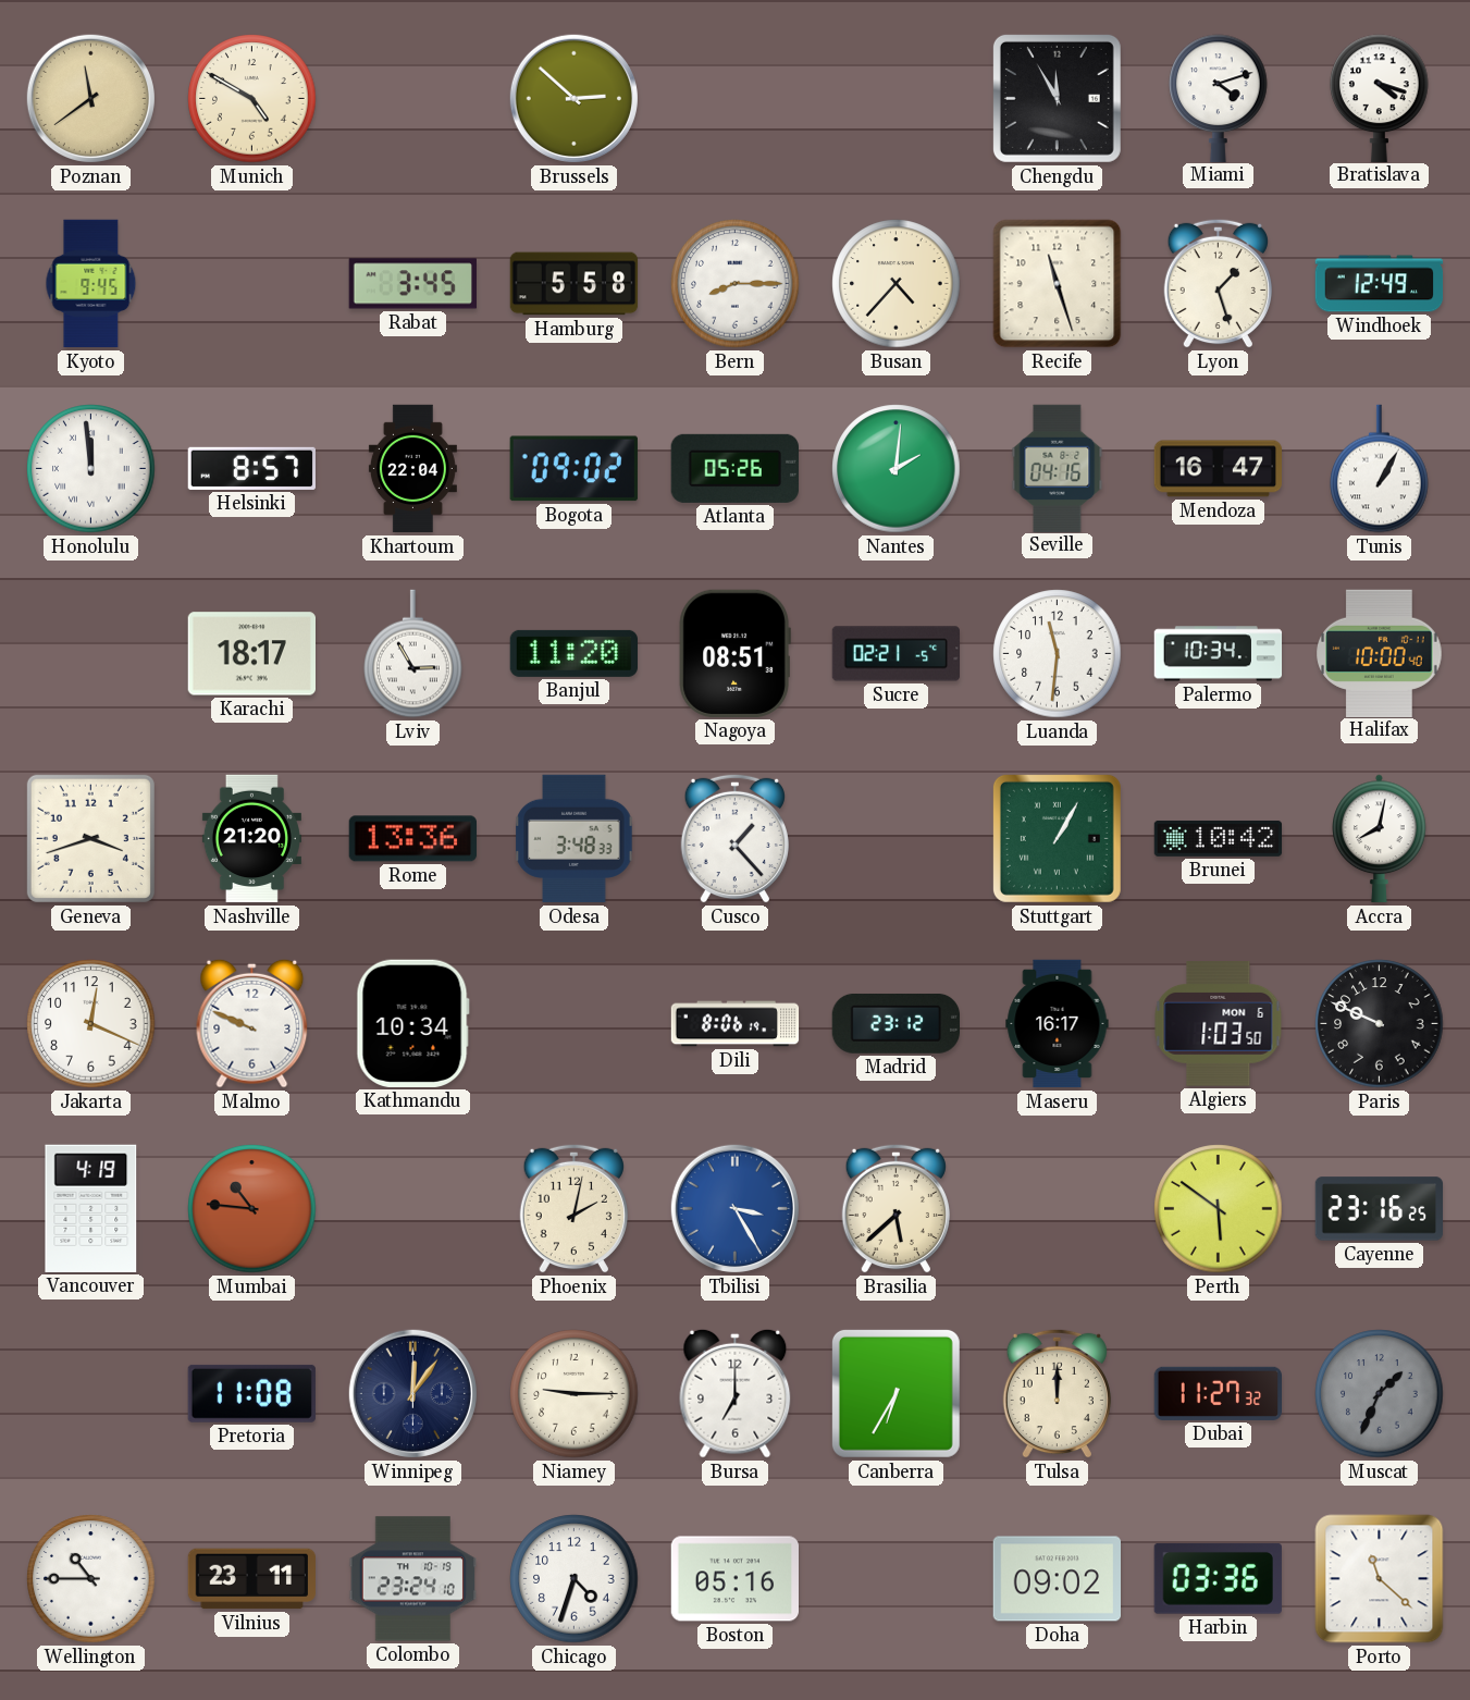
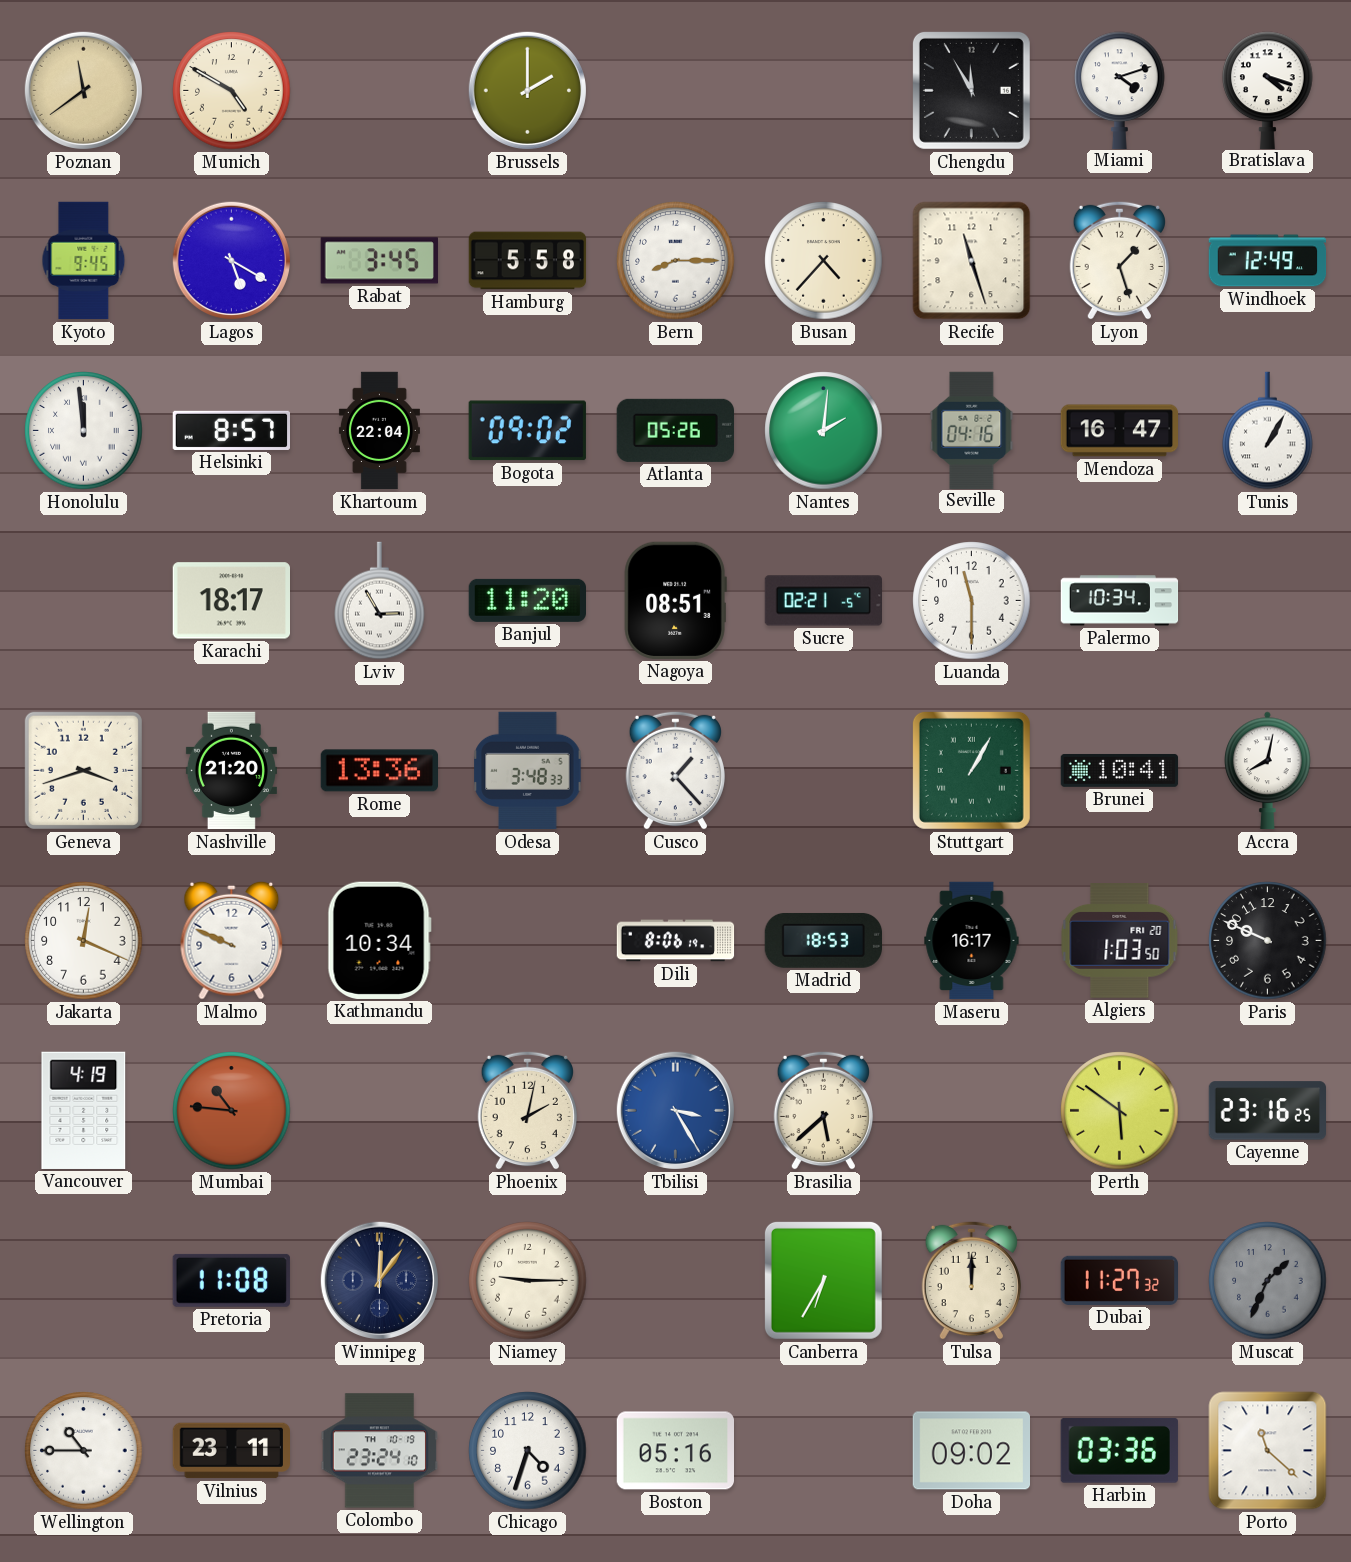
Brussels: 2:52 -> 2:00
Lagos: none -> 5:20
Luanda: 11:31 -> 11:30
Halifax: 10:00 -> none
Brunei: 10:42 -> 10:41
Madrid: 23:12 -> 18:53
Algiers date: MON 6 -> FRI 20
Bursa: 7:00 -> none
